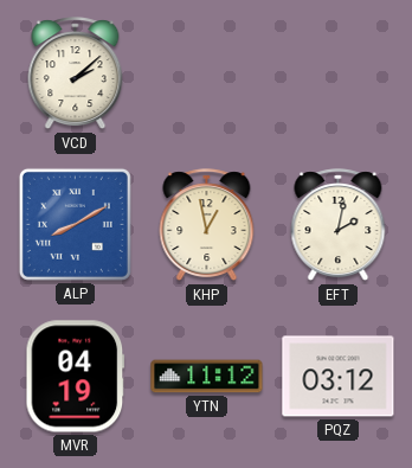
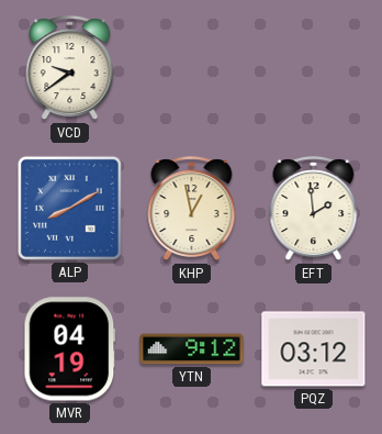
VCD: 2:08 -> 9:39
EFT: 2:02 -> 1:59
YTN: 11:12 -> 9:12
